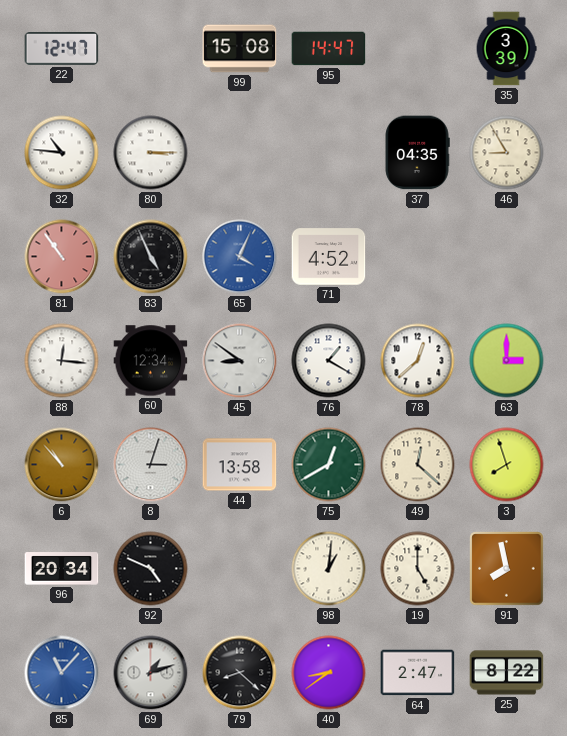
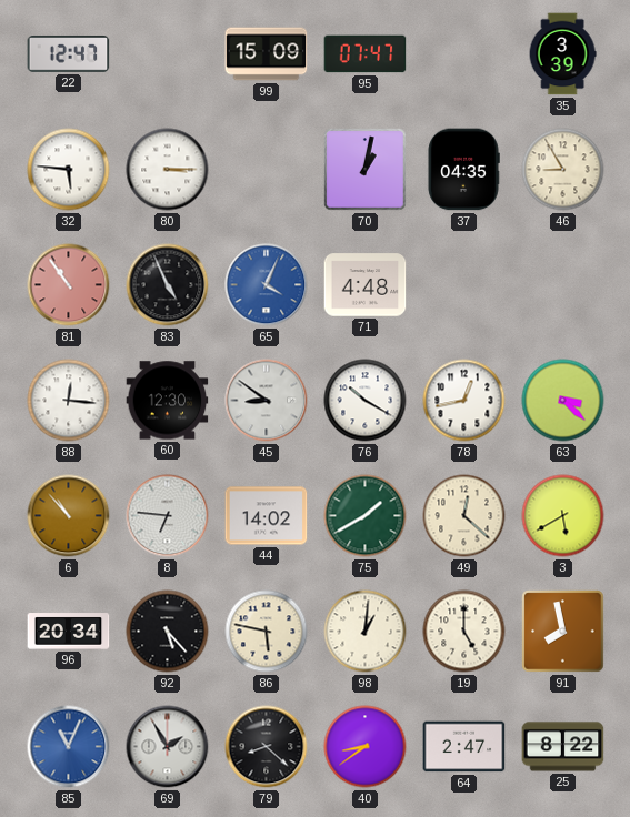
99: 15:08 -> 15:09
95: 14:47 -> 07:47
32: 10:46 -> 5:46
70: none -> 1:02
71: 4:52 -> 4:48
60: 12:34 -> 12:30
76: 1:20 -> 10:20
78: 12:38 -> 12:43
63: 3:00 -> 3:22
8: 3:03 -> 6:46
44: 13:58 -> 14:02
75: 12:40 -> 1:40
3: 7:57 -> 5:40
92: 4:49 -> 5:23
86: none -> 5:47
85: 11:07 -> 11:04
69: 1:12 -> 1:55
